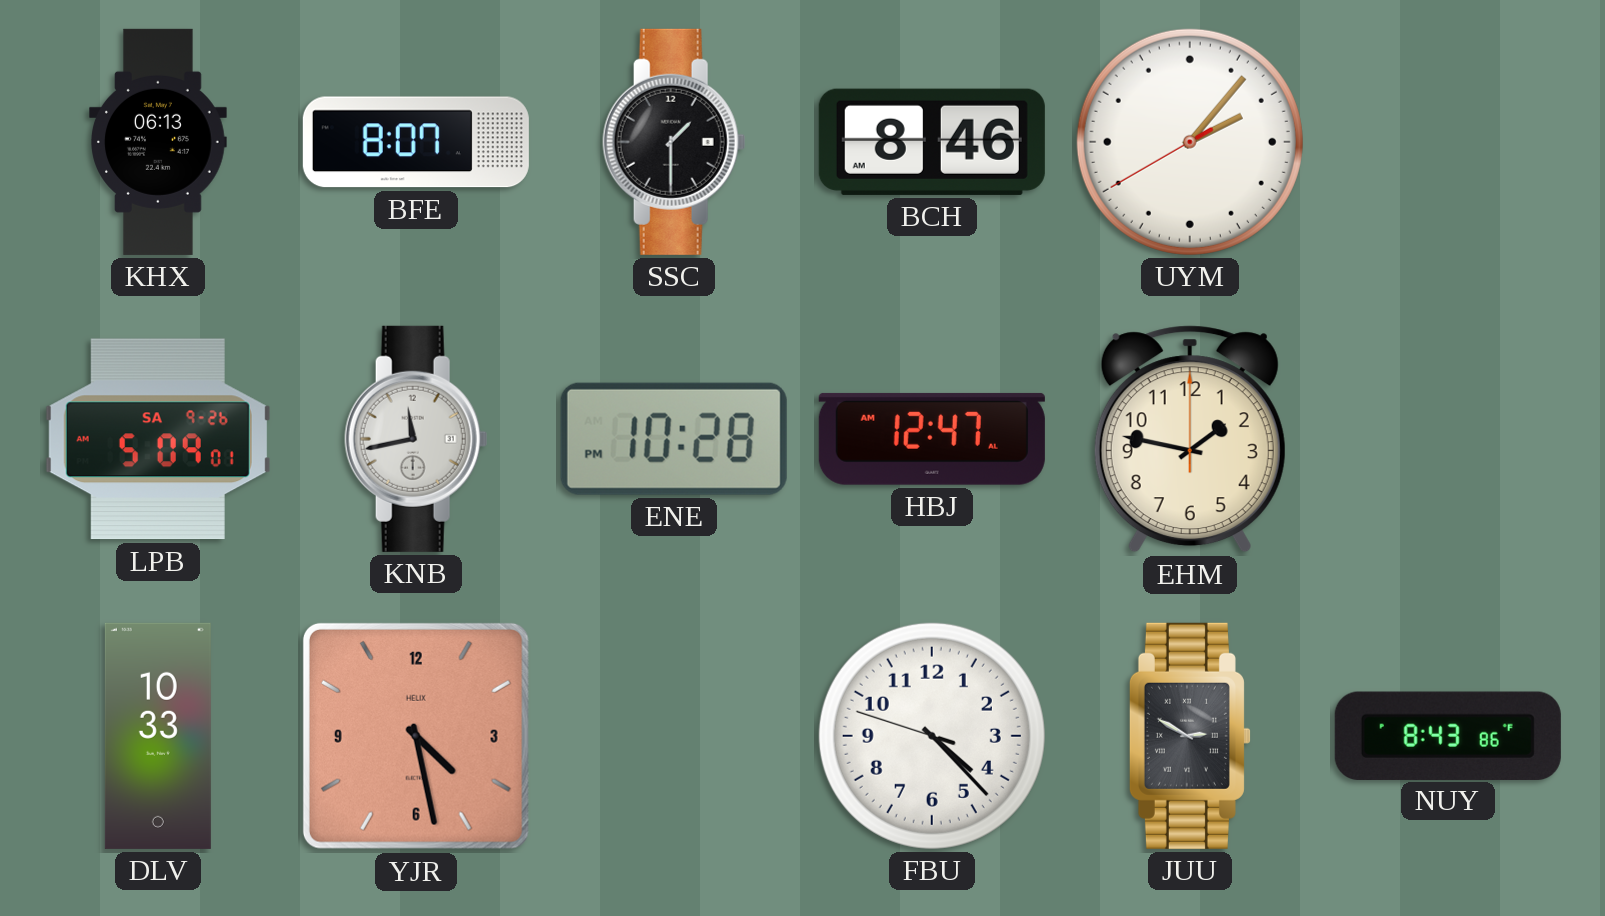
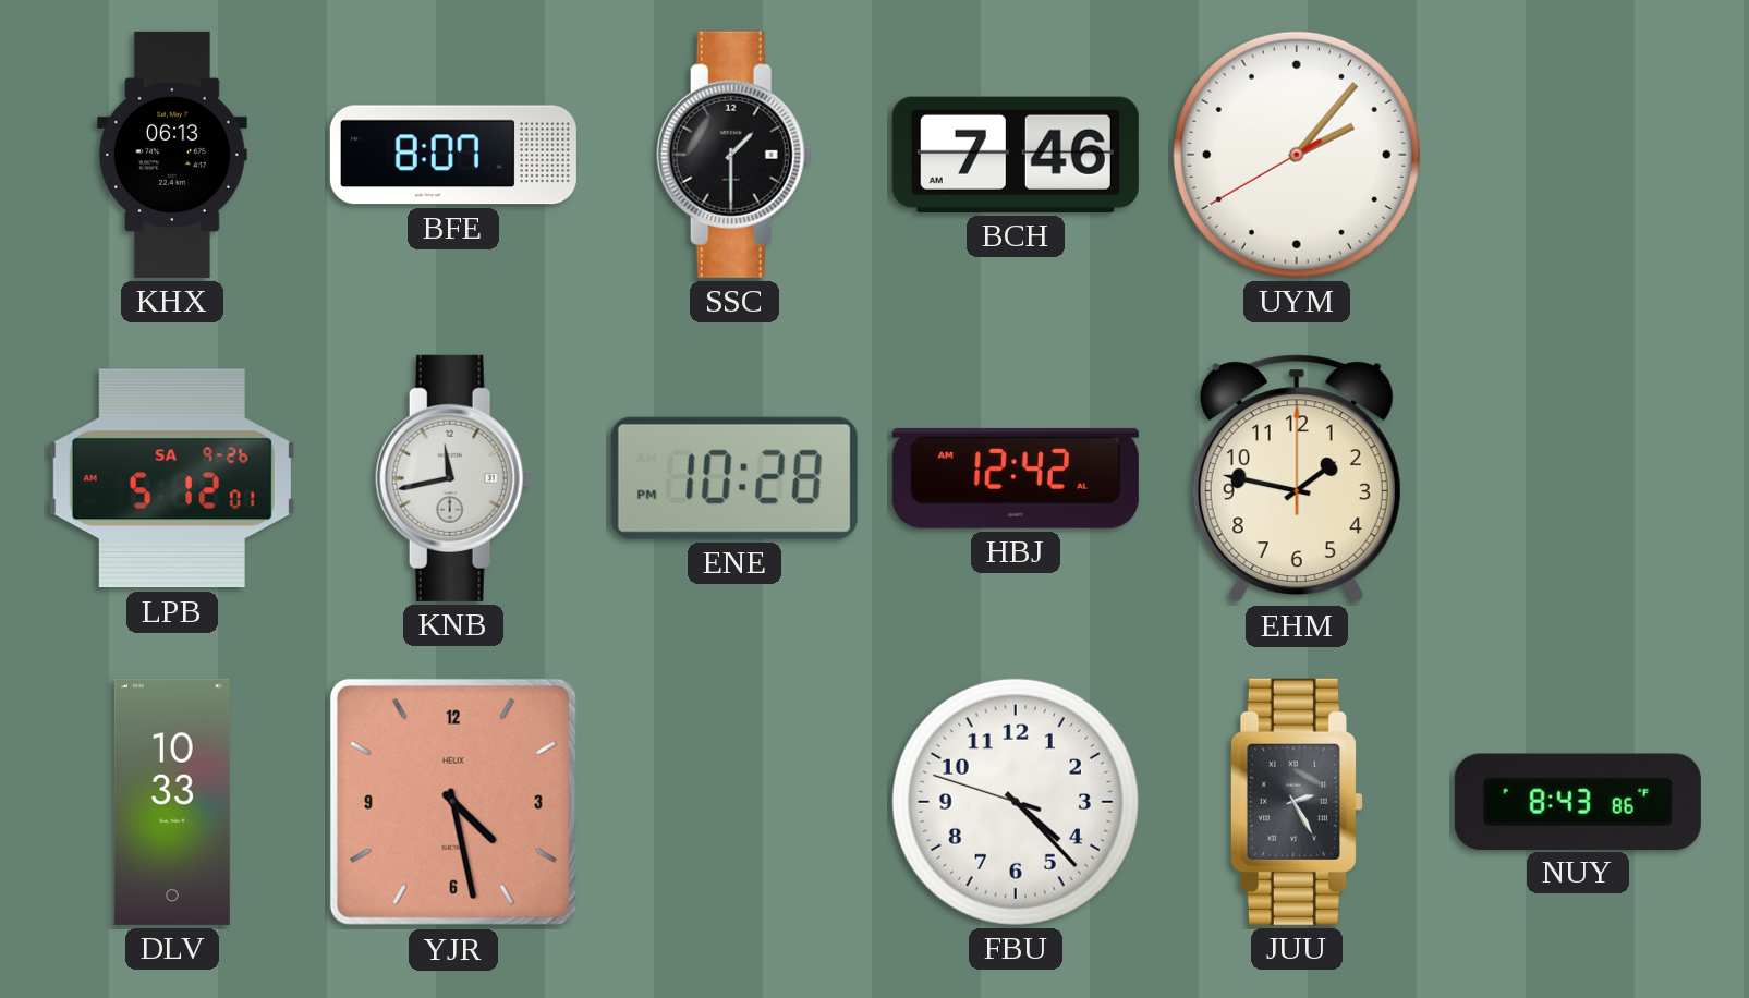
BCH: 8:46 -> 7:46
LPB: 5:09 -> 5:12
HBJ: 12:47 -> 12:42
JUU: 2:50 -> 2:25
